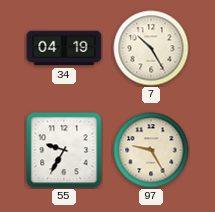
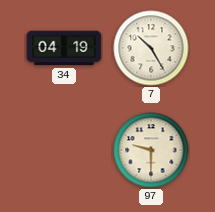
55: 9:35 -> none
97: 9:25 -> 9:30
